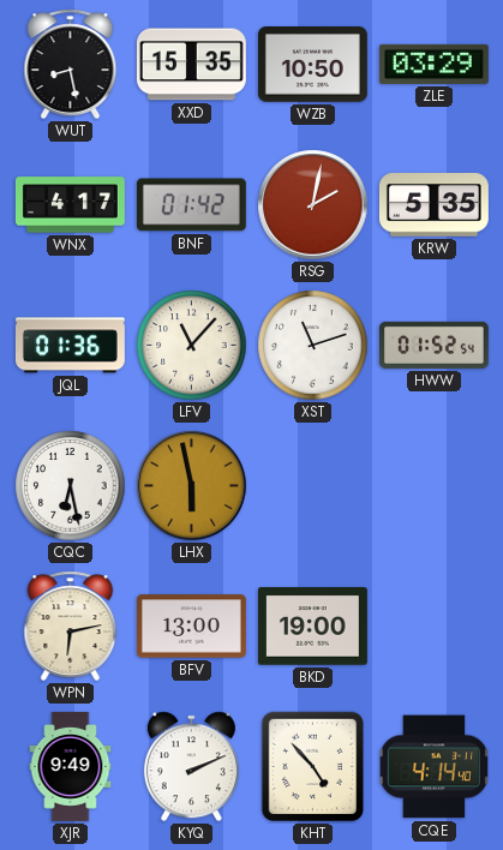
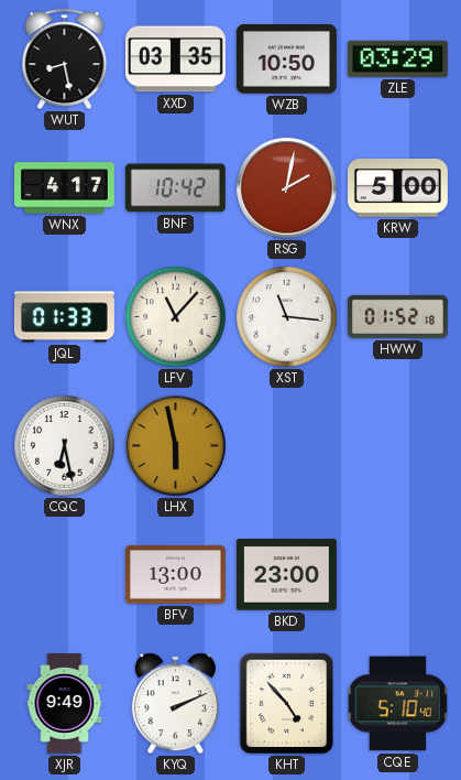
XXD: 15:35 -> 03:35
BNF: 01:42 -> 10:42
KRW: 5:35 -> 5:00
JQL: 01:36 -> 01:33
XST: 11:12 -> 11:16
HWW: 01:52:54 -> 01:52:18
WPN: 6:13 -> none
BKD: 19:00 -> 23:00
CQE: 4:14 -> 5:10
